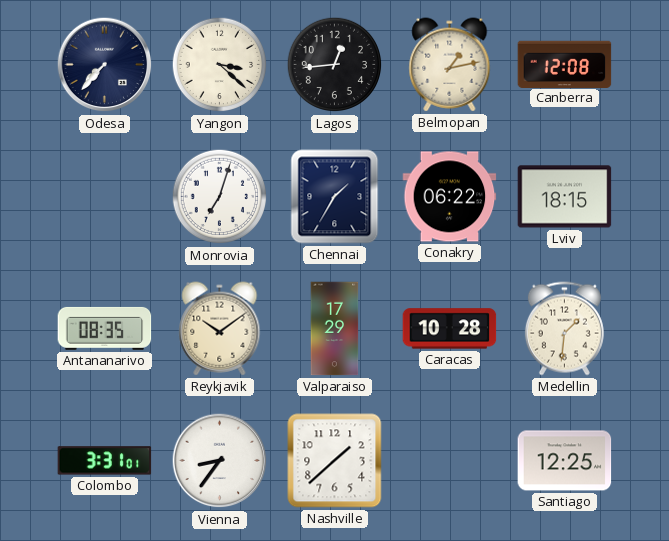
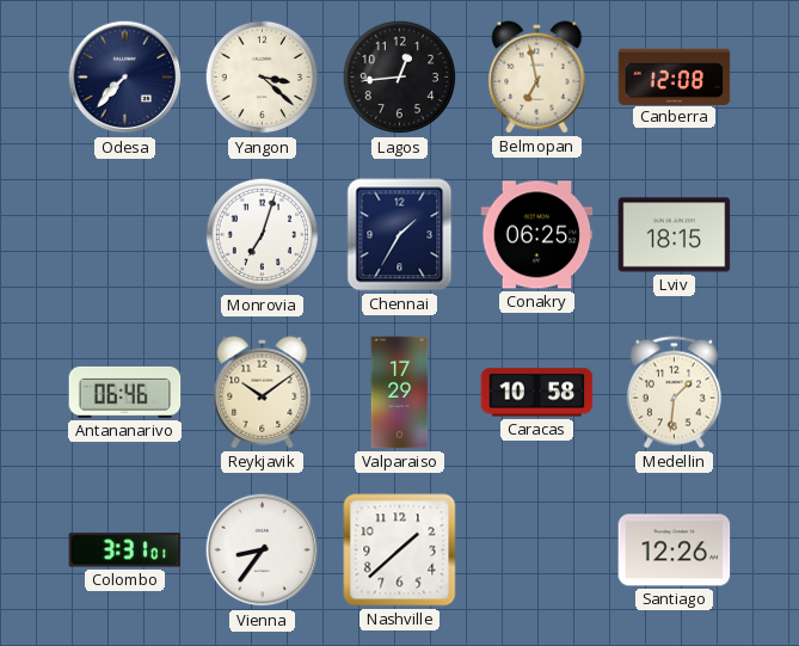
Belmopan: 1:13 -> 6:58
Conakry: 06:22 -> 06:25
Antananarivo: 08:35 -> 06:46
Caracas: 10:28 -> 10:58
Santiago: 12:25 -> 12:26
